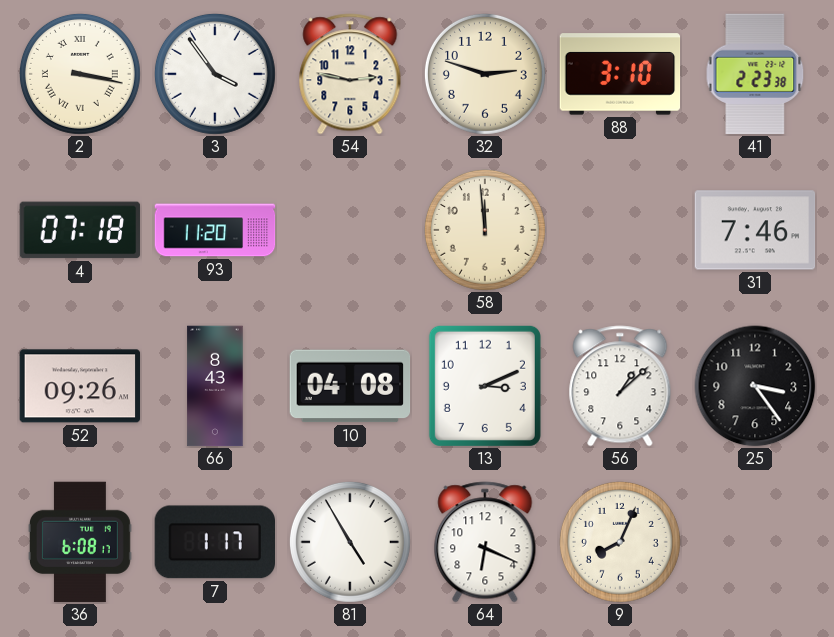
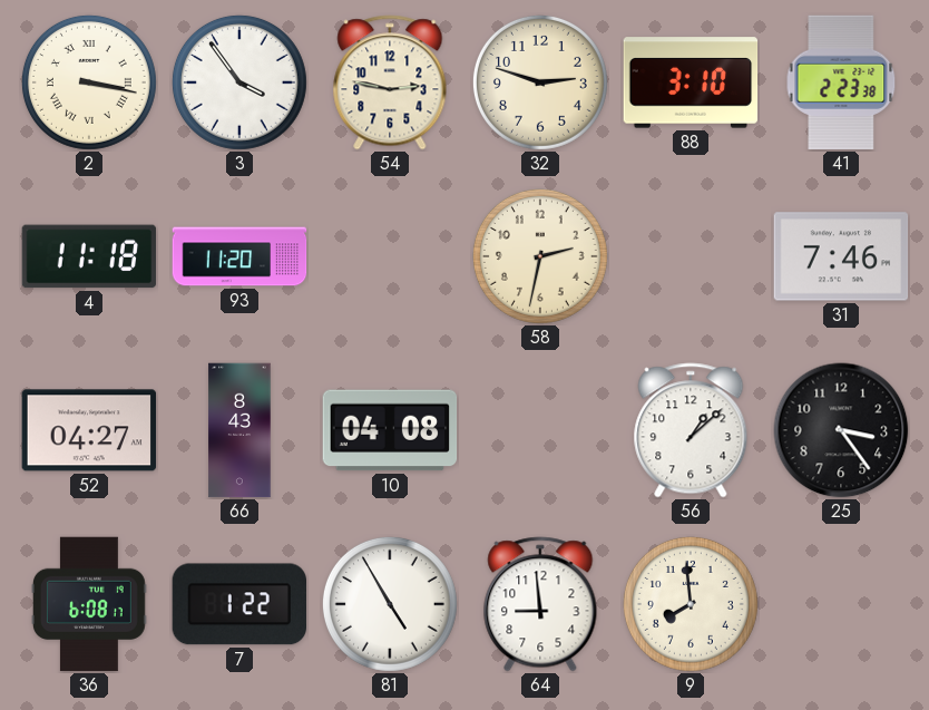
4: 07:18 -> 11:18
58: 11:59 -> 2:32
52: 09:26 -> 04:27
13: 3:11 -> none
7: 1:17 -> 1:22
64: 6:19 -> 8:59
9: 8:04 -> 7:59
